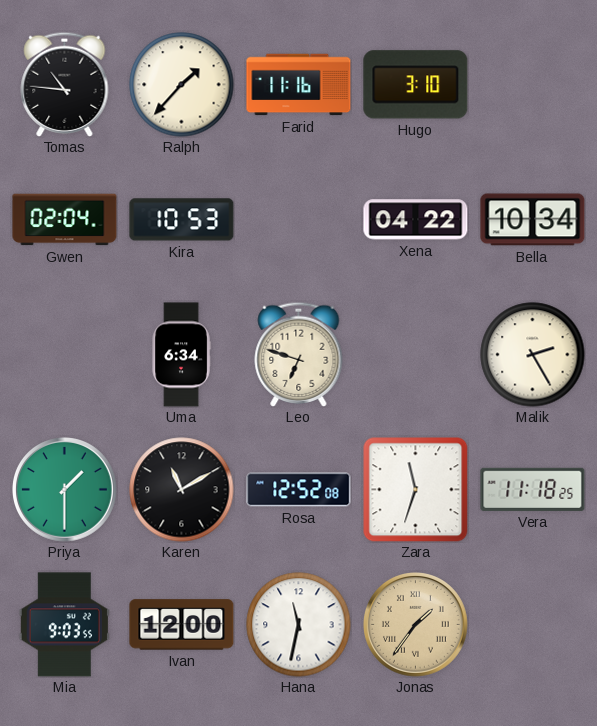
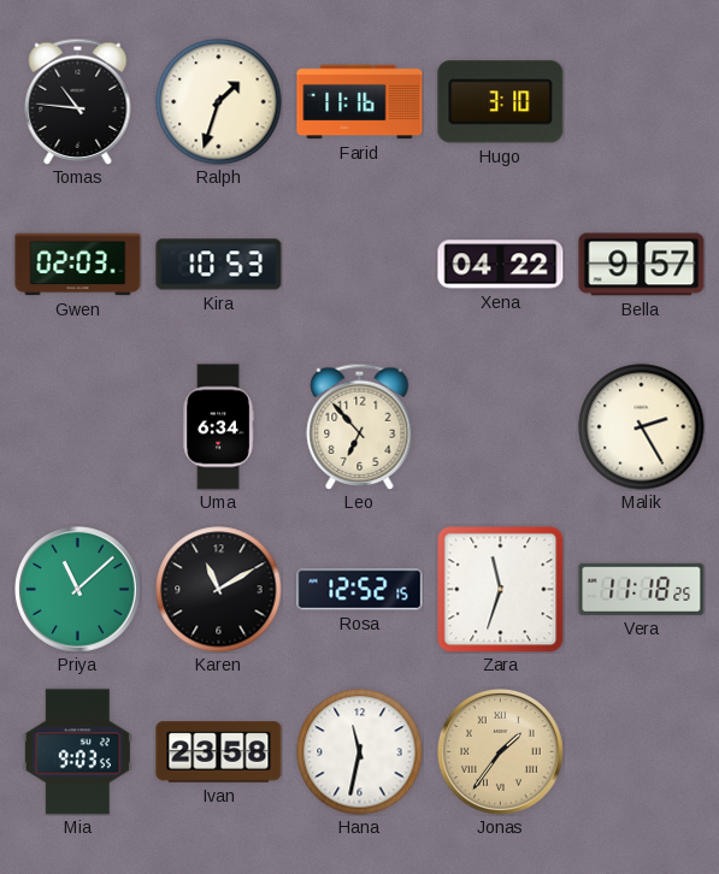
Ralph: 1:37 -> 1:33
Gwen: 02:04 -> 02:03
Bella: 10:34 -> 9:57
Leo: 6:48 -> 6:53
Priya: 1:30 -> 11:08
Rosa: 12:52:08 -> 12:52:15
Ivan: 12:00 -> 23:58
